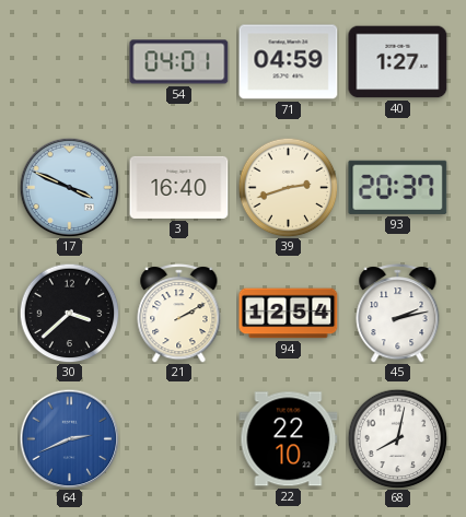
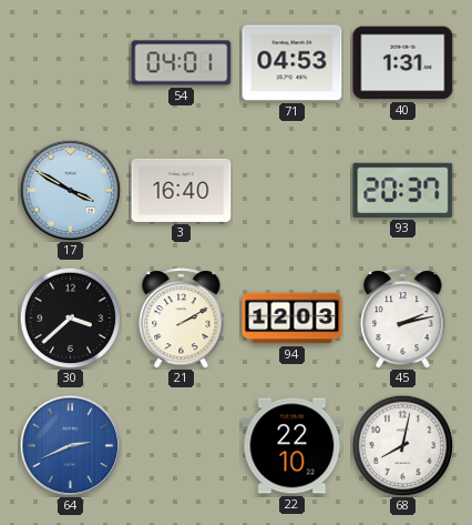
71: 04:59 -> 04:53
40: 1:27 -> 1:31
17: 3:49 -> 3:50
39: 2:42 -> none
94: 12:54 -> 12:03
